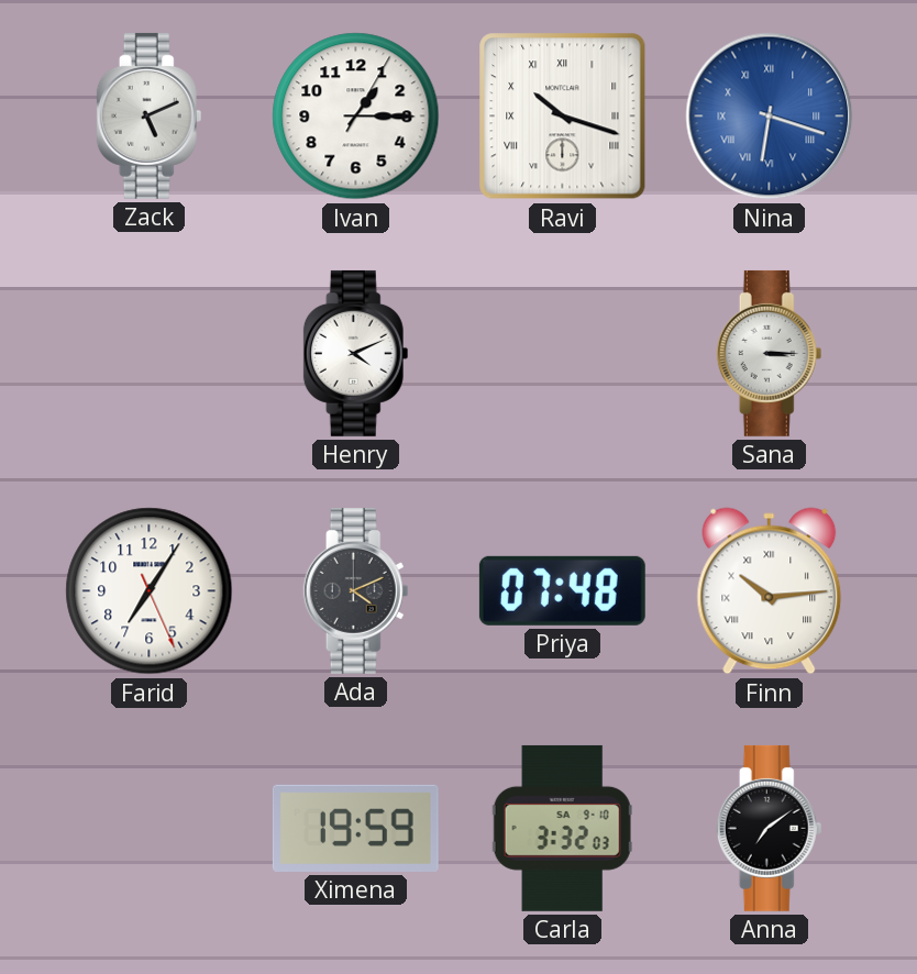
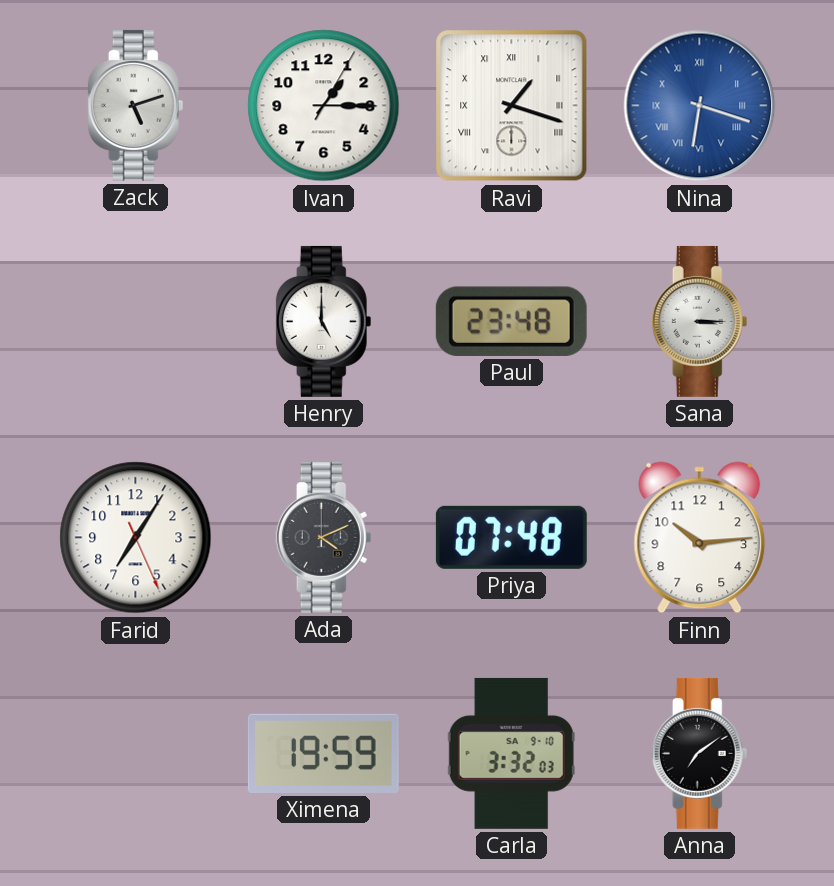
Zack: 5:11 -> 5:12
Ravi: 10:18 -> 1:18
Henry: 4:11 -> 5:00
Paul: none -> 23:48
Finn numerals: Roman -> Arabic
